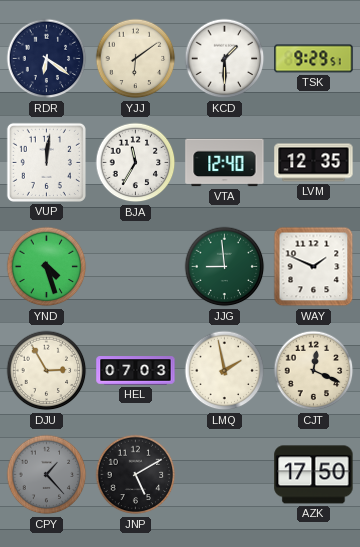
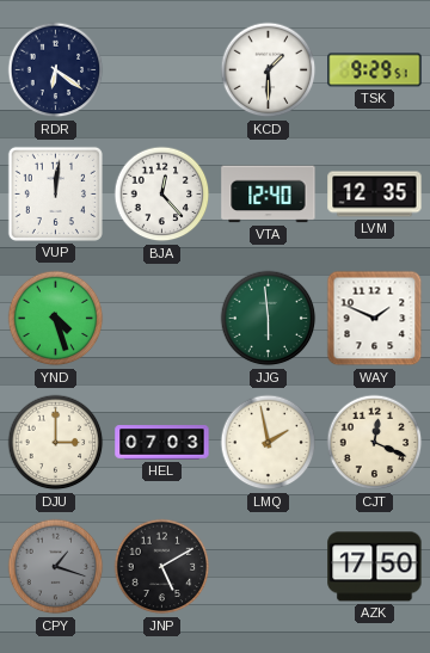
YJJ: 6:09 -> none
BJA: 11:35 -> 12:23
JJG: 8:59 -> 5:59
DJU: 2:55 -> 3:00
CPY: 1:23 -> 1:18
